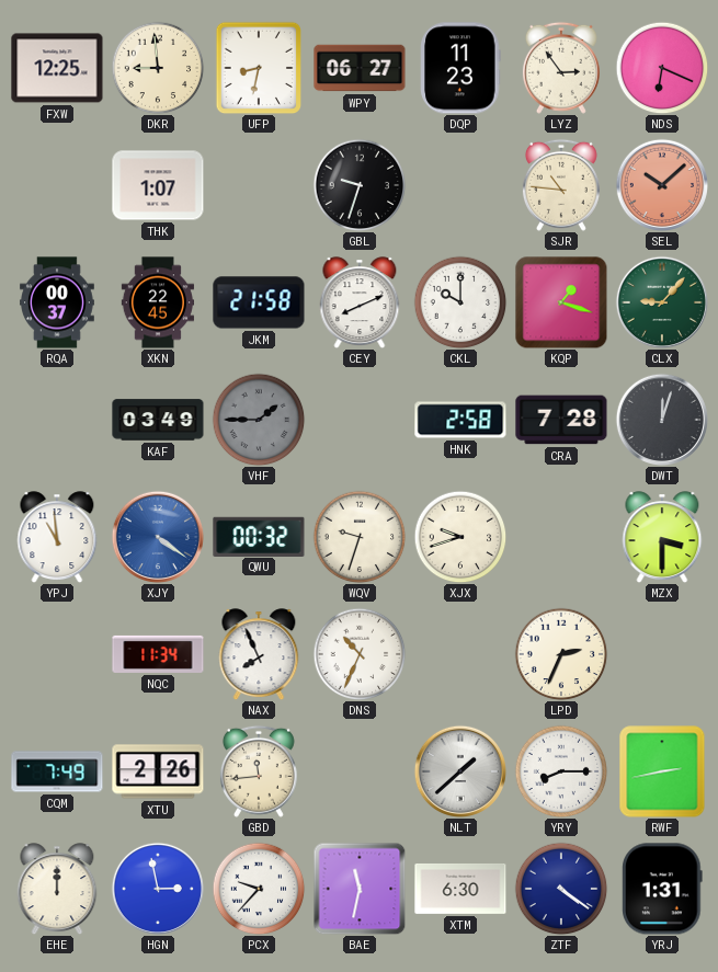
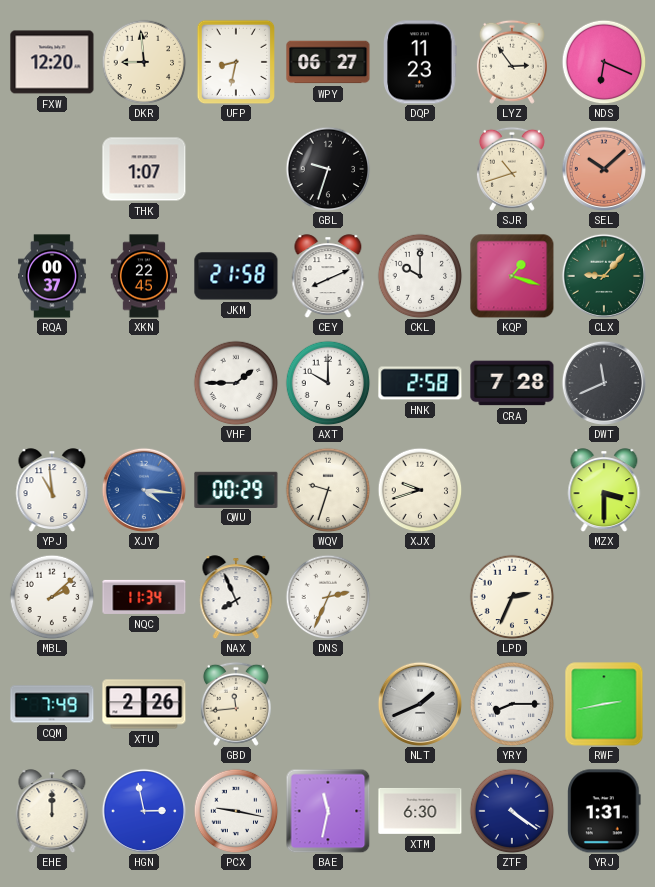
FXW: 12:25 -> 12:20
SJR: 10:46 -> 10:42
KAF: 03:49 -> none
VHF dial: grey -> white
AXT: none -> 10:00
DWT: 12:03 -> 11:41
XJY: 4:21 -> 4:16
QWU: 00:32 -> 00:29
MBL: none -> 2:08
DNS: 10:34 -> 2:34
NLT: 1:38 -> 1:41
PCX: 9:37 -> 9:17
